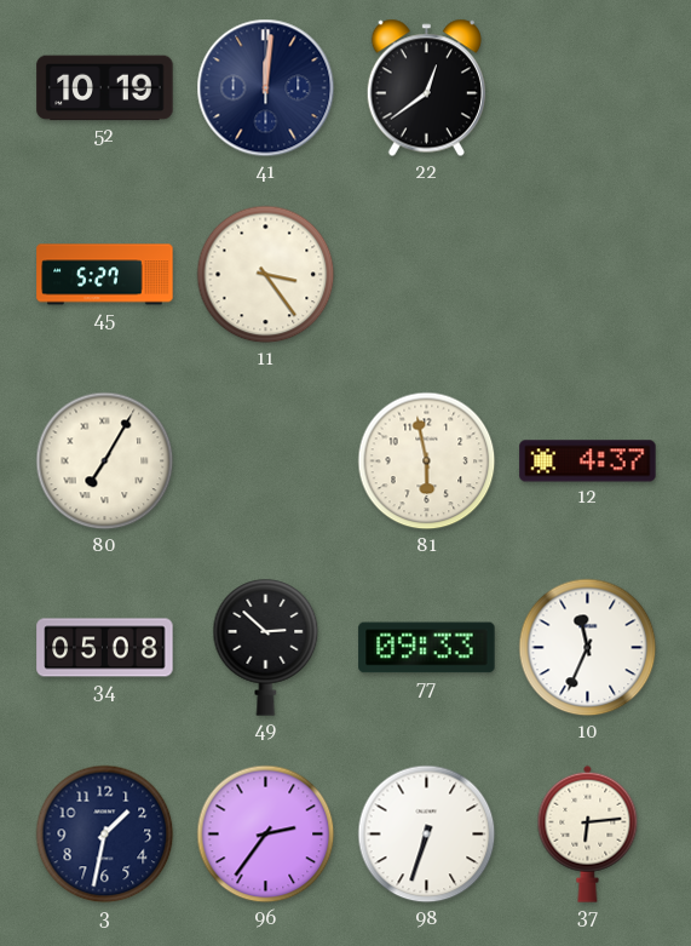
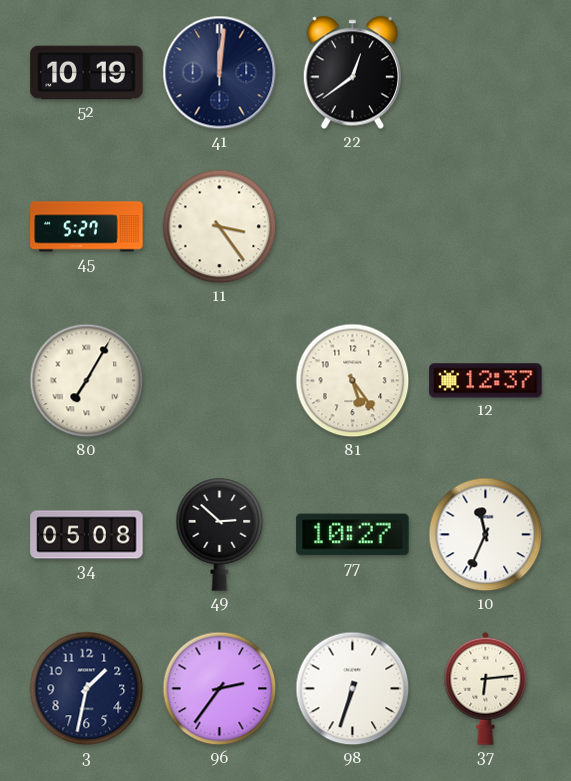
81: 5:58 -> 5:24
12: 4:37 -> 12:37
77: 09:33 -> 10:27
